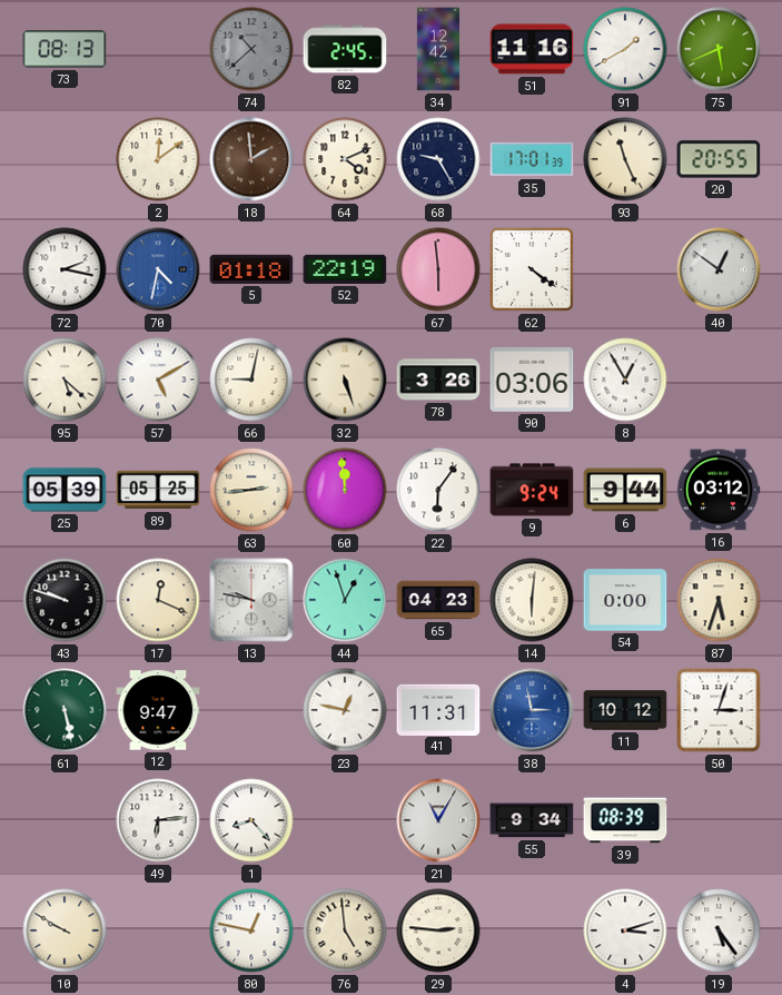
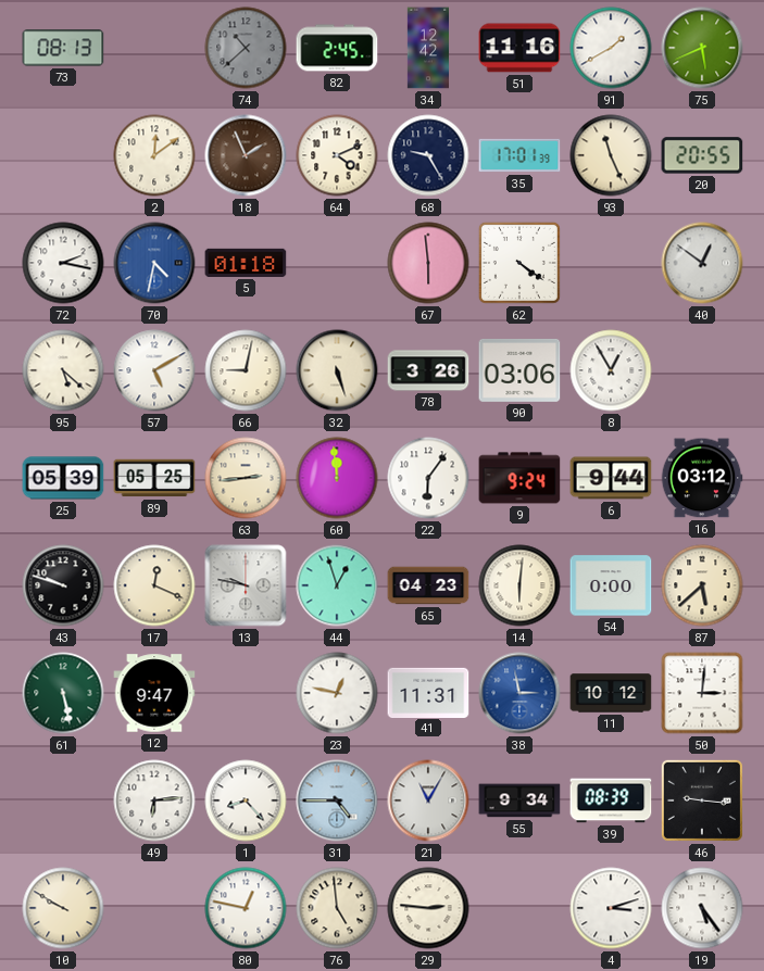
18: 1:59 -> 1:56
52: 22:19 -> none
87: 5:33 -> 5:38
50: 3:03 -> 3:01
31: none -> 4:45
46: none -> 9:16
